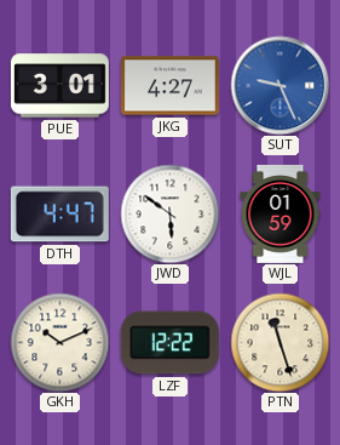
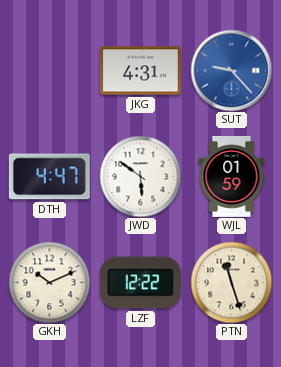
PUE: 3:01 -> none
JKG: 4:27 -> 4:31
SUT: 9:26 -> 9:23
